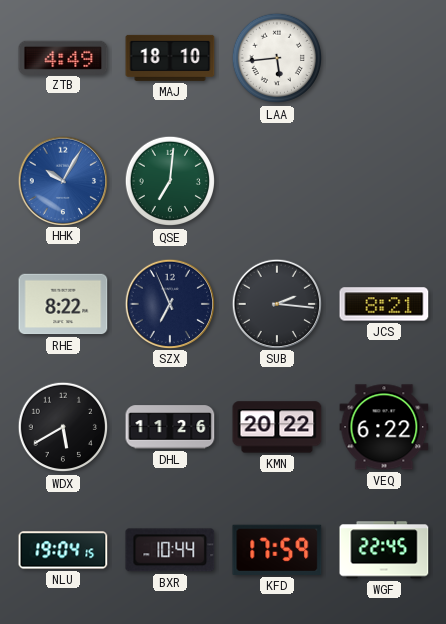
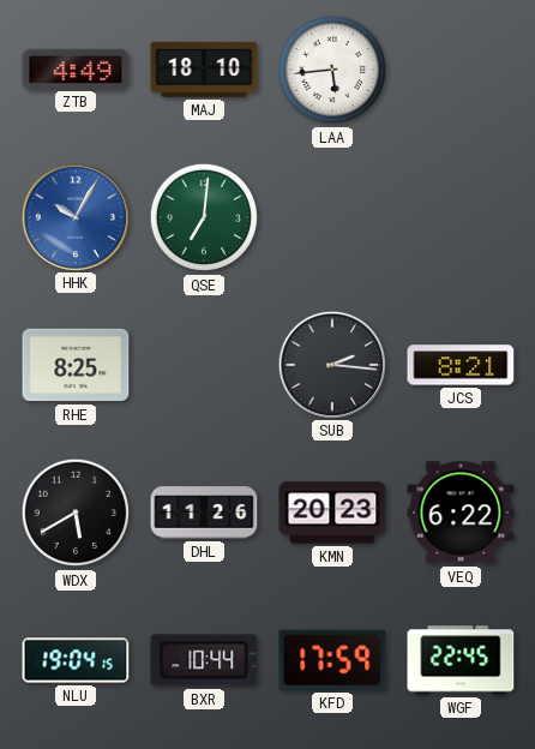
RHE: 8:22 -> 8:25
SZX: 6:56 -> none
KMN: 20:22 -> 20:23
